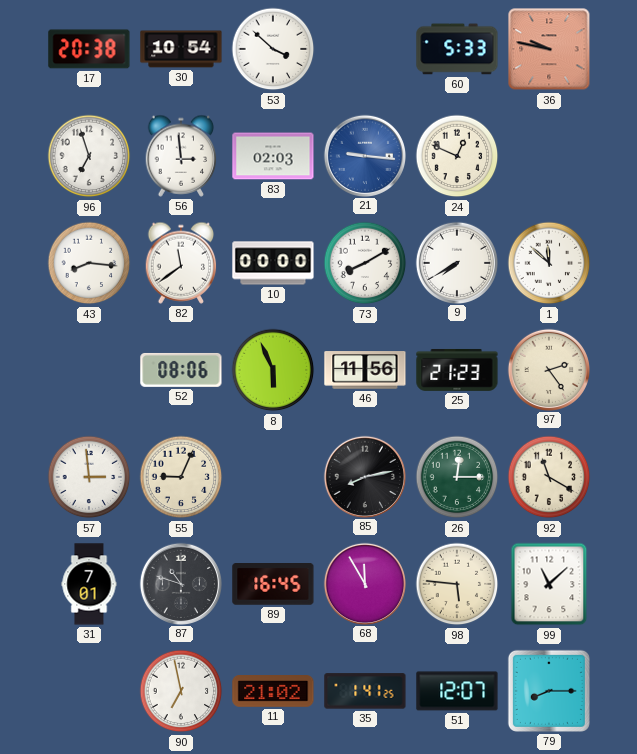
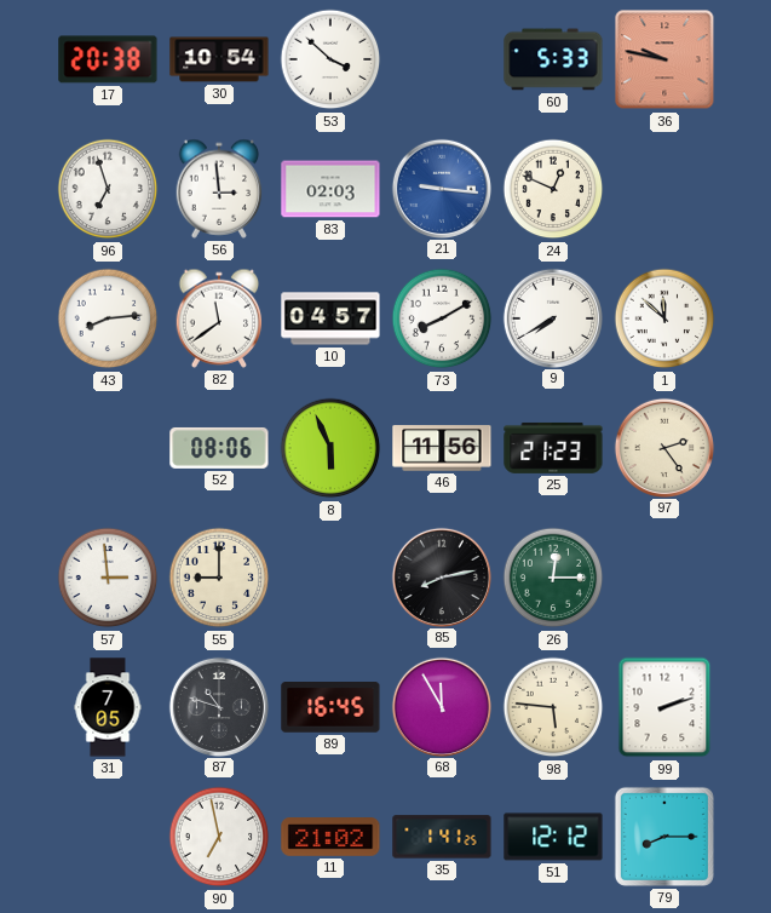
43: 8:16 -> 8:14
10: 00:00 -> 04:57
55: 9:04 -> 9:00
92: 11:20 -> none
31: 7:01 -> 7:05
99: 11:08 -> 2:12
51: 12:07 -> 12:12
